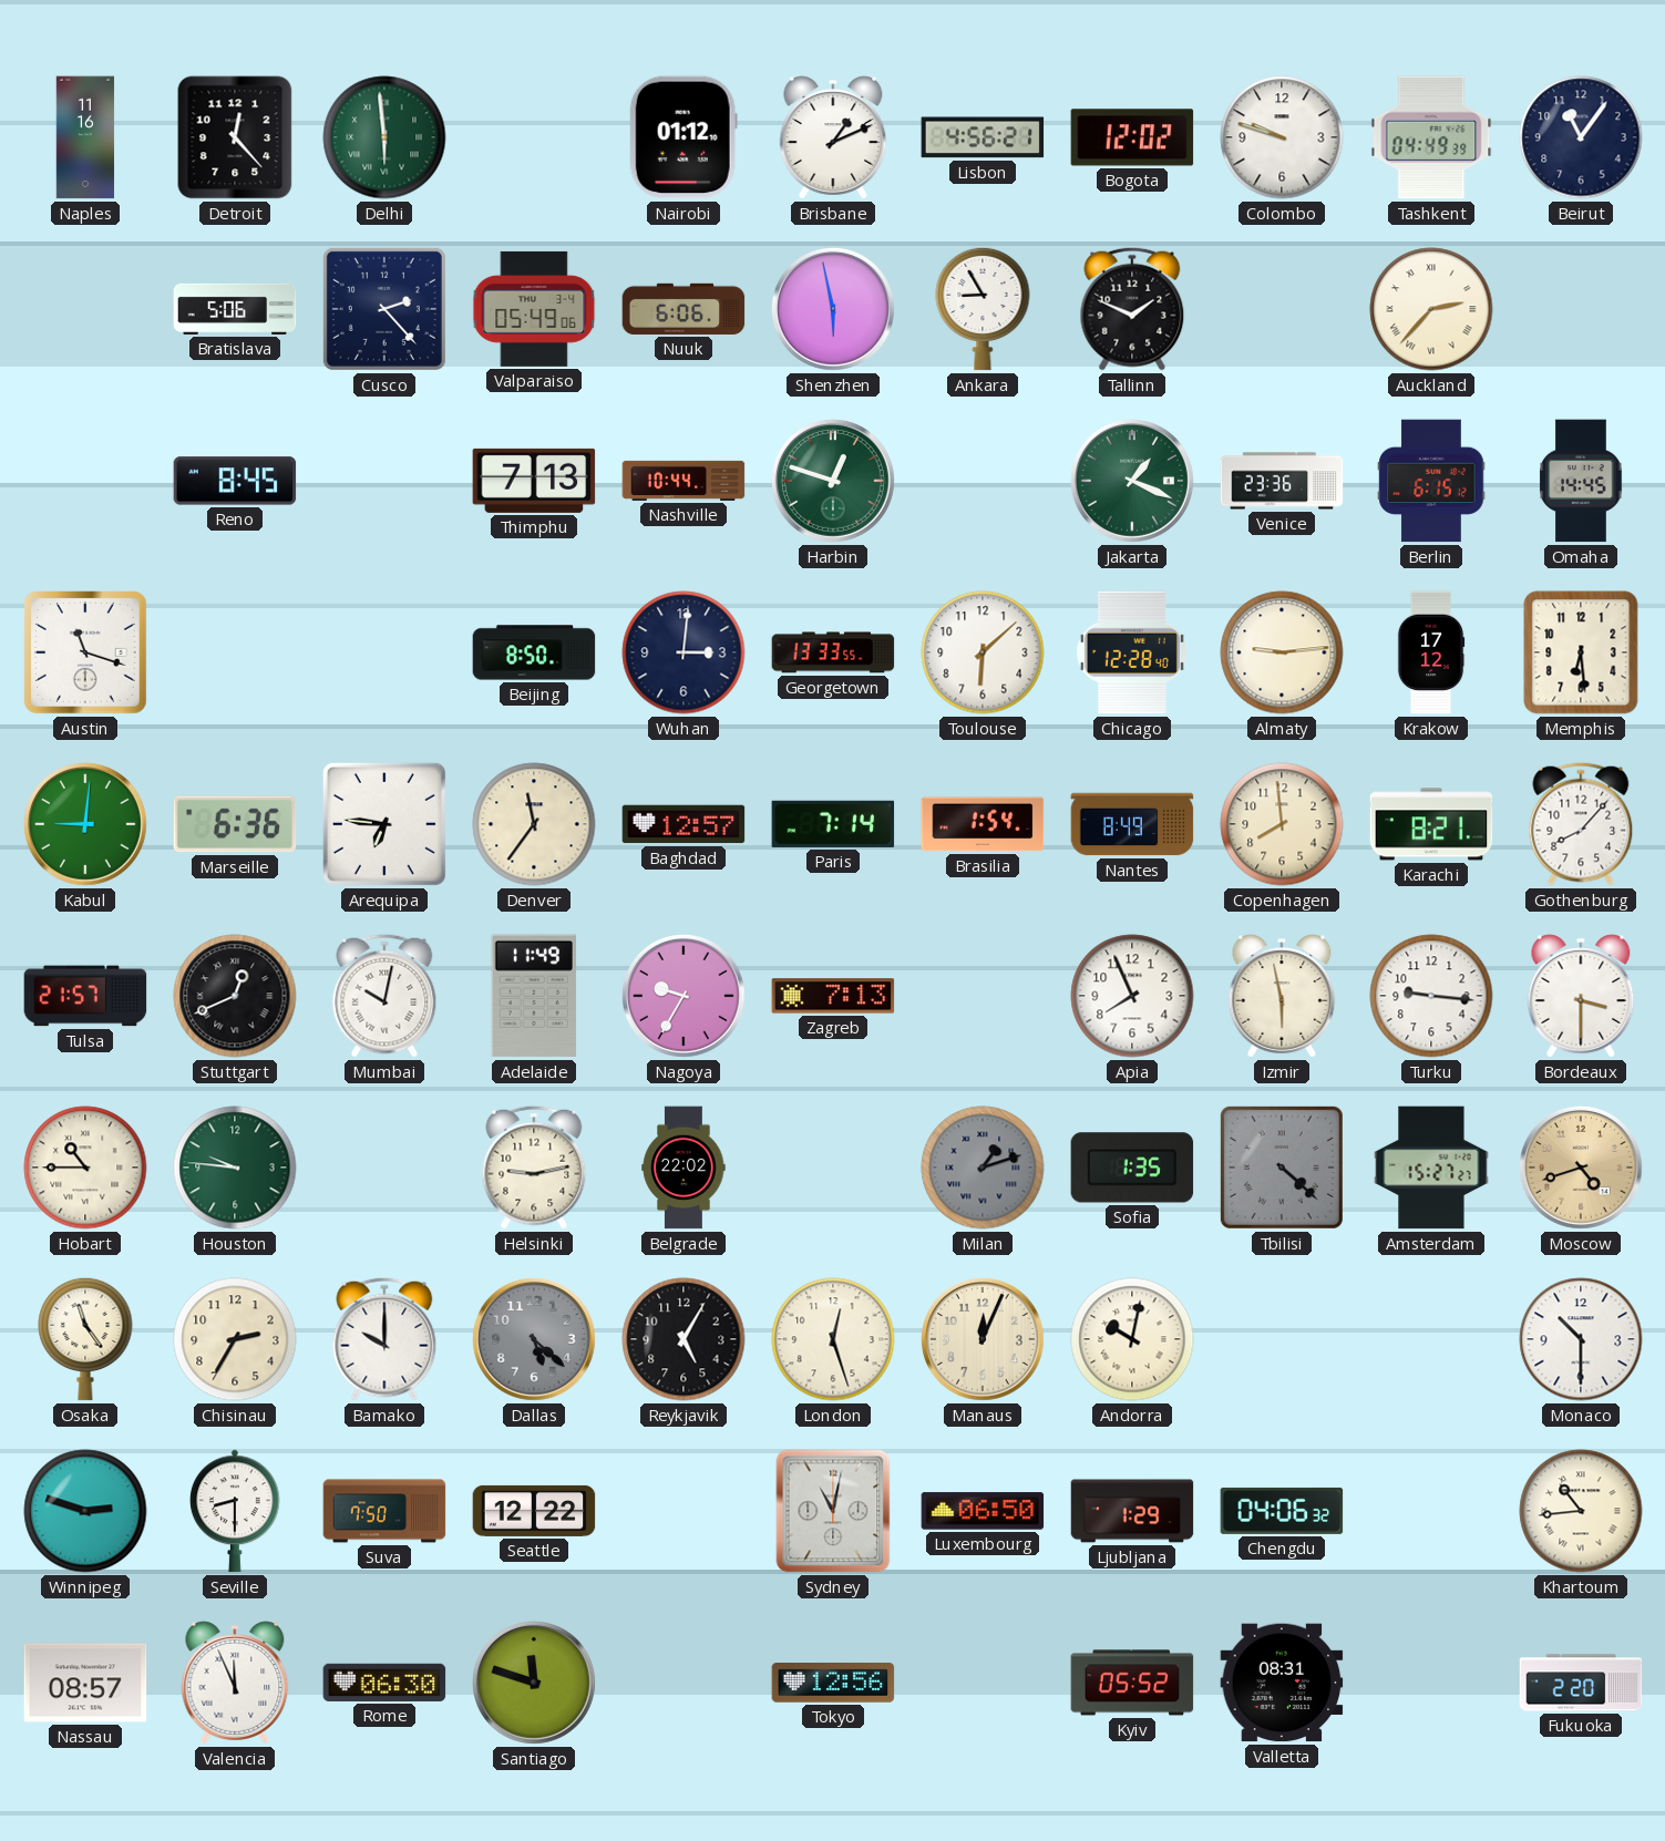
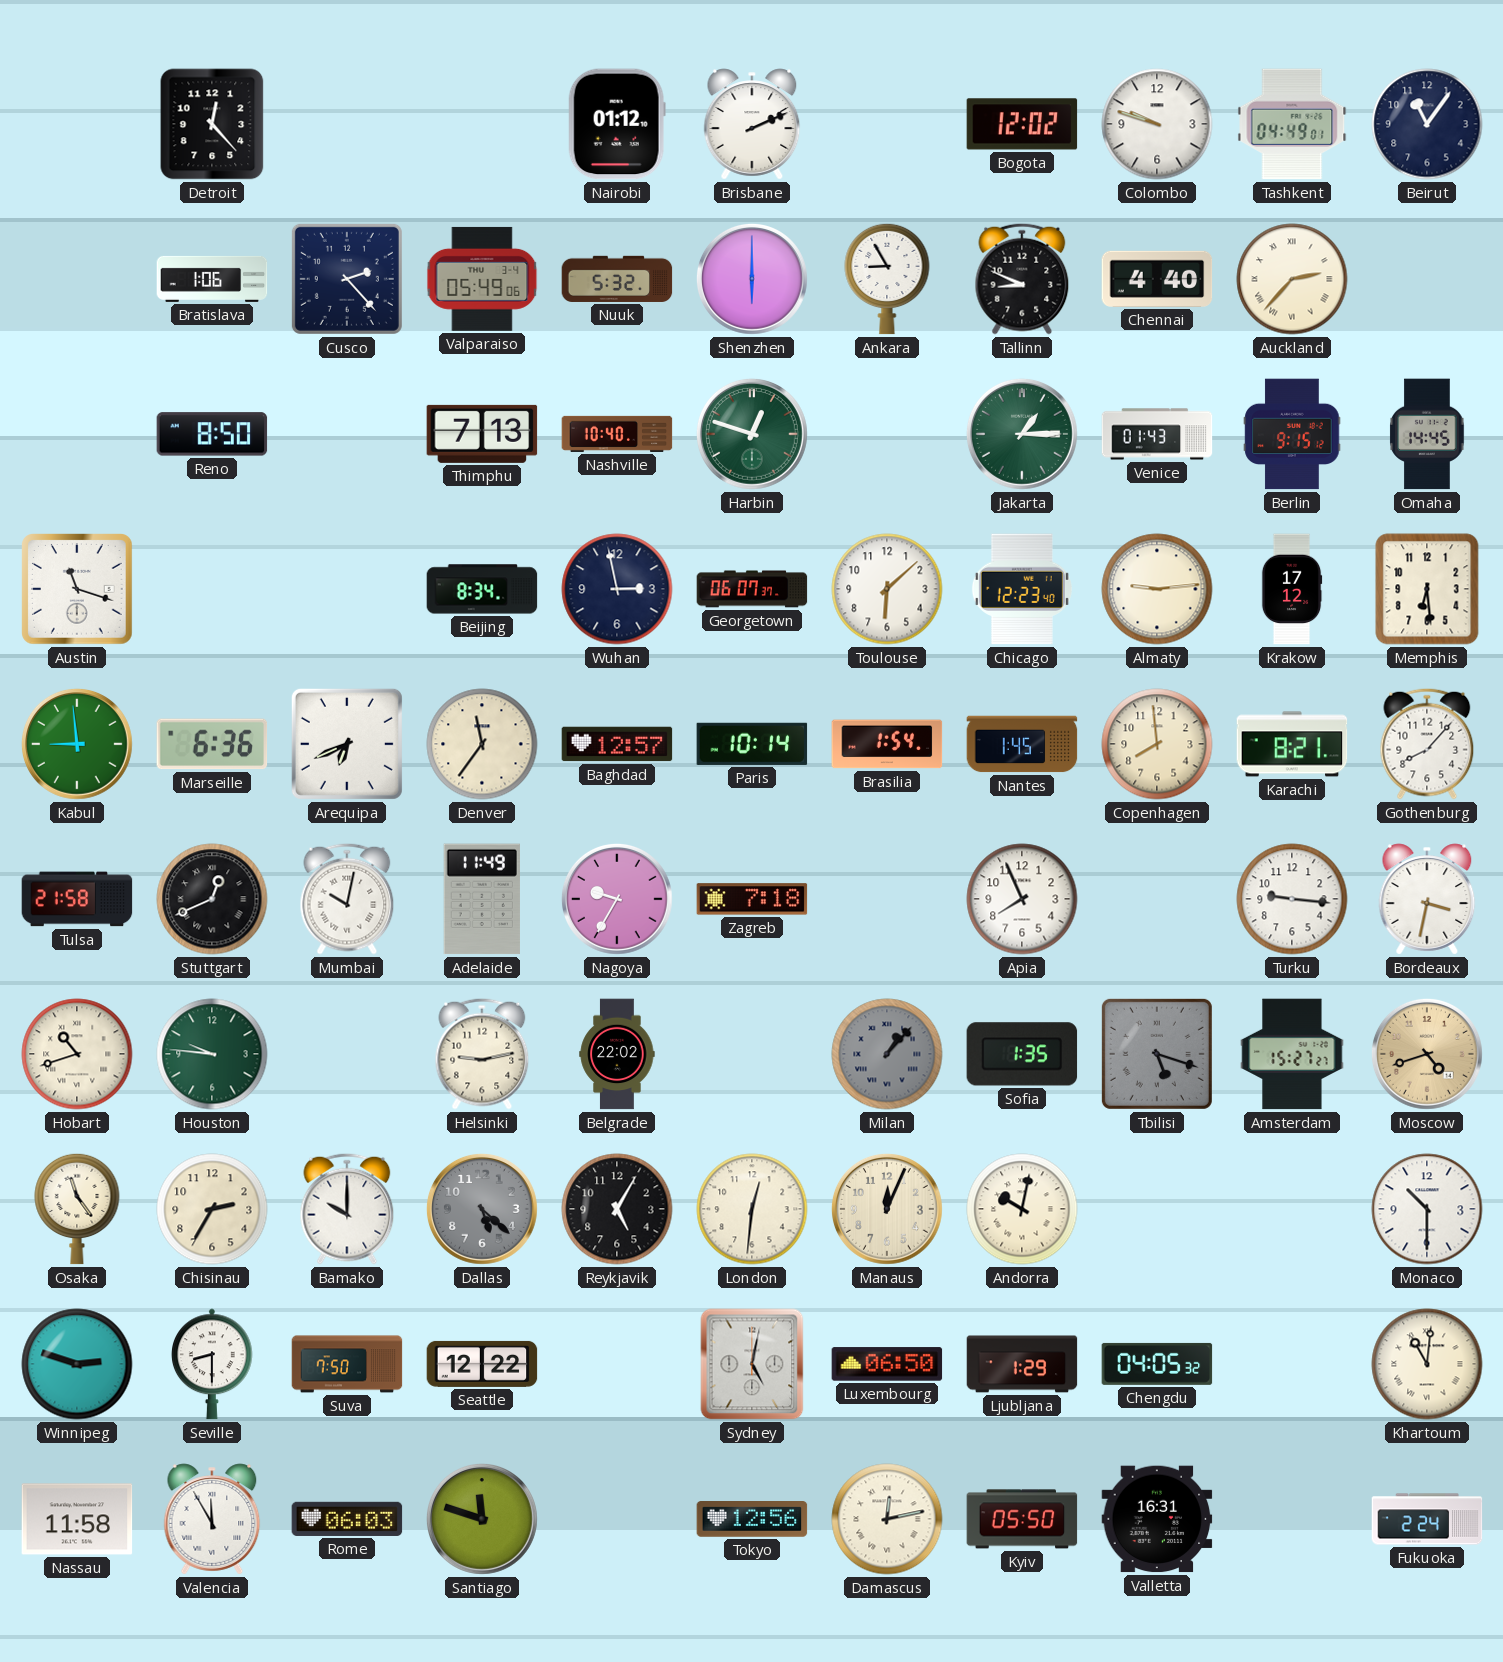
Naples: 11:16 -> none
Delhi: 5:59 -> none
Brisbane: 1:11 -> 2:11
Lisbon: 4:56 -> none
Tashkent: 04:49:39 -> 04:49:01
Bratislava: 5:06 -> 1:06
Nuuk: 6:06 -> 5:32
Shenzhen: 5:58 -> 6:00
Tallinn: 1:49 -> 8:49
Chennai: none -> 4:40
Reno: 8:45 -> 8:50
Nashville: 10:44 -> 10:40
Jakarta: 1:19 -> 1:15
Venice: 23:36 -> 01:43
Berlin: 6:15 -> 9:15
Beijing: 8:50 -> 8:34
Wuhan: 3:01 -> 2:58
Georgetown: 13:33 -> 06:07
Chicago: 12:28 -> 12:23
Kabul: 9:01 -> 8:59
Arequipa: 6:46 -> 6:41
Paris: 7:14 -> 10:14
Nantes: 8:49 -> 1:45
Tulsa: 21:57 -> 21:58
Zagreb: 7:13 -> 7:18
Izmir: 5:58 -> none
Bordeaux: 3:30 -> 3:32
Hobart: 10:45 -> 10:42
Milan: 1:12 -> 1:07
Tbilisi: 4:22 -> 5:18
London: 12:27 -> 12:31
Sydney: 11:02 -> 5:02
Chengdu: 04:06 -> 04:05
Khartoum: 10:44 -> 11:01
Nassau: 08:57 -> 11:58
Valencia: 11:56 -> 11:55
Rome: 06:30 -> 06:03
Damascus: none -> 12:13
Kyiv: 05:52 -> 05:50
Valletta: 08:31 -> 16:31
Fukuoka: 2:20 -> 2:24
